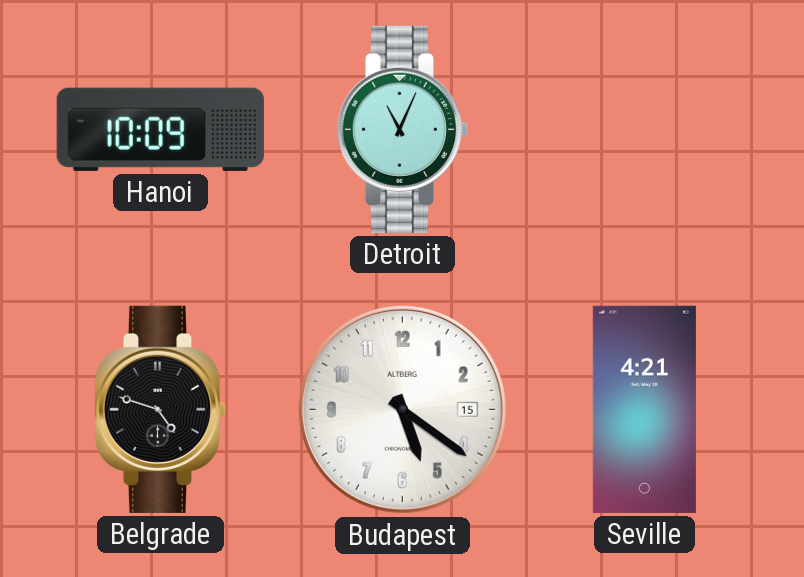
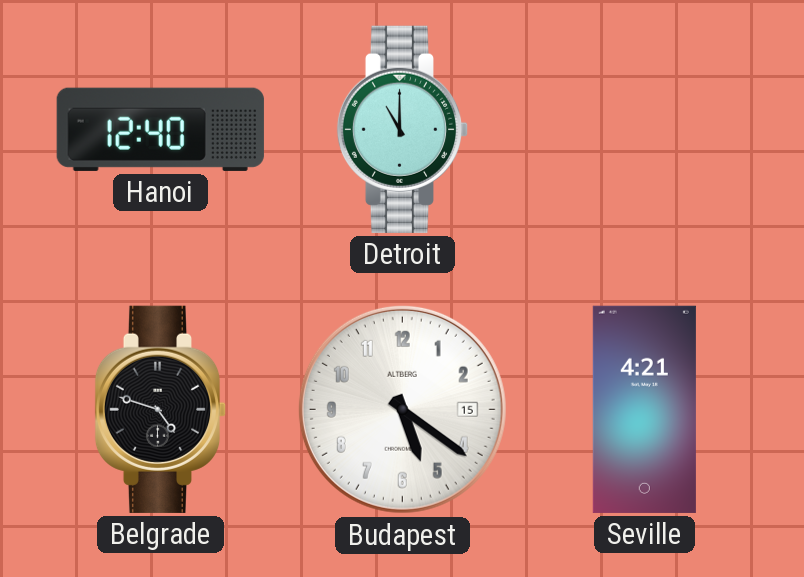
Hanoi: 10:09 -> 12:40
Detroit: 11:04 -> 11:00
